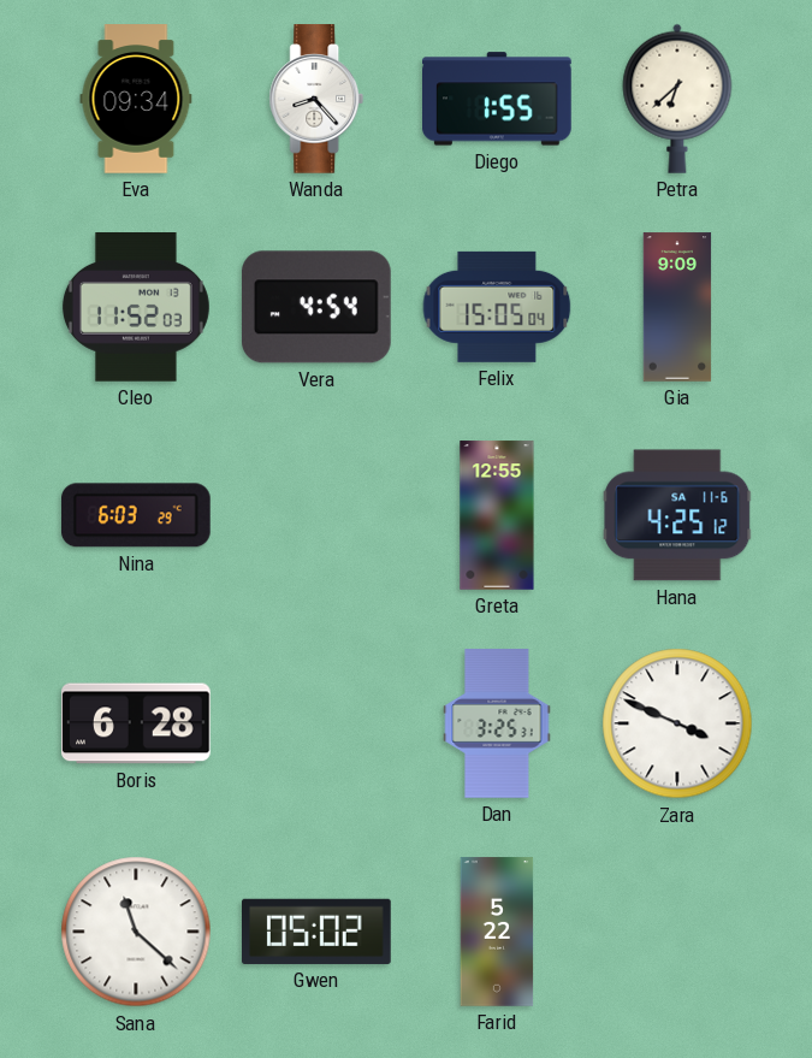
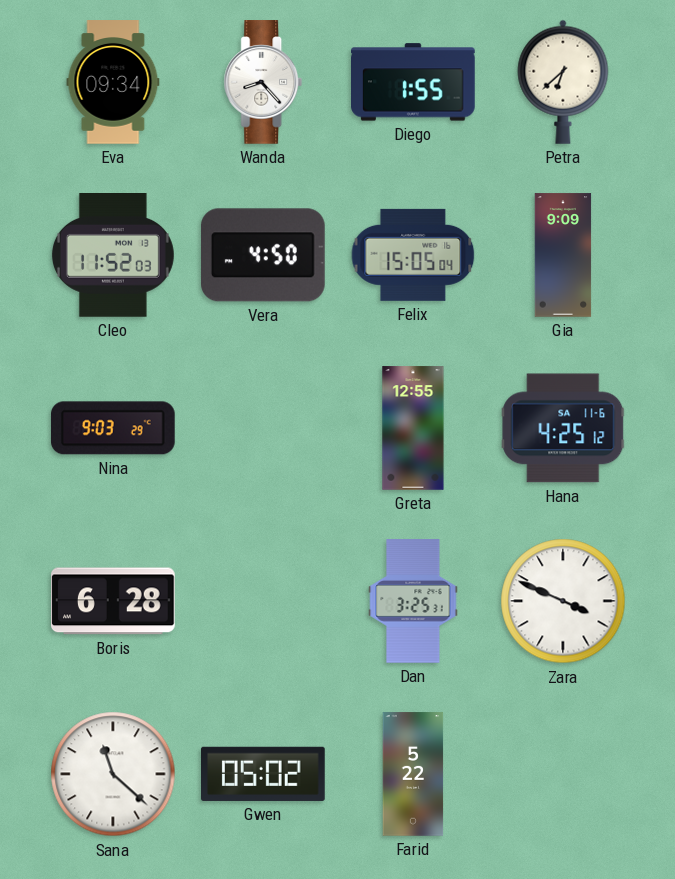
Vera: 4:54 -> 4:50
Nina: 6:03 -> 9:03
